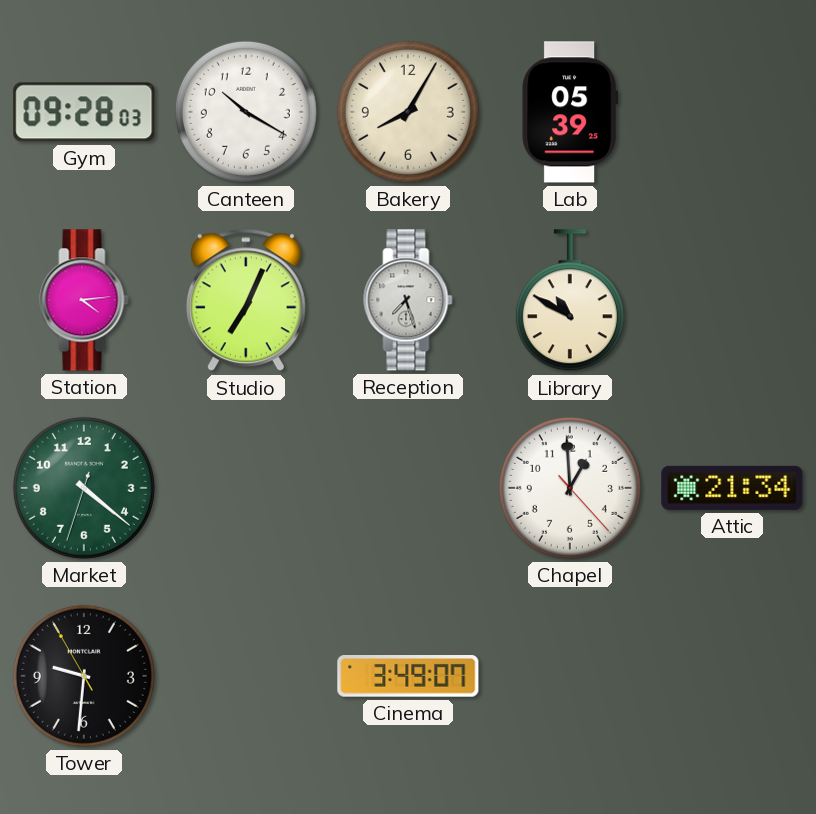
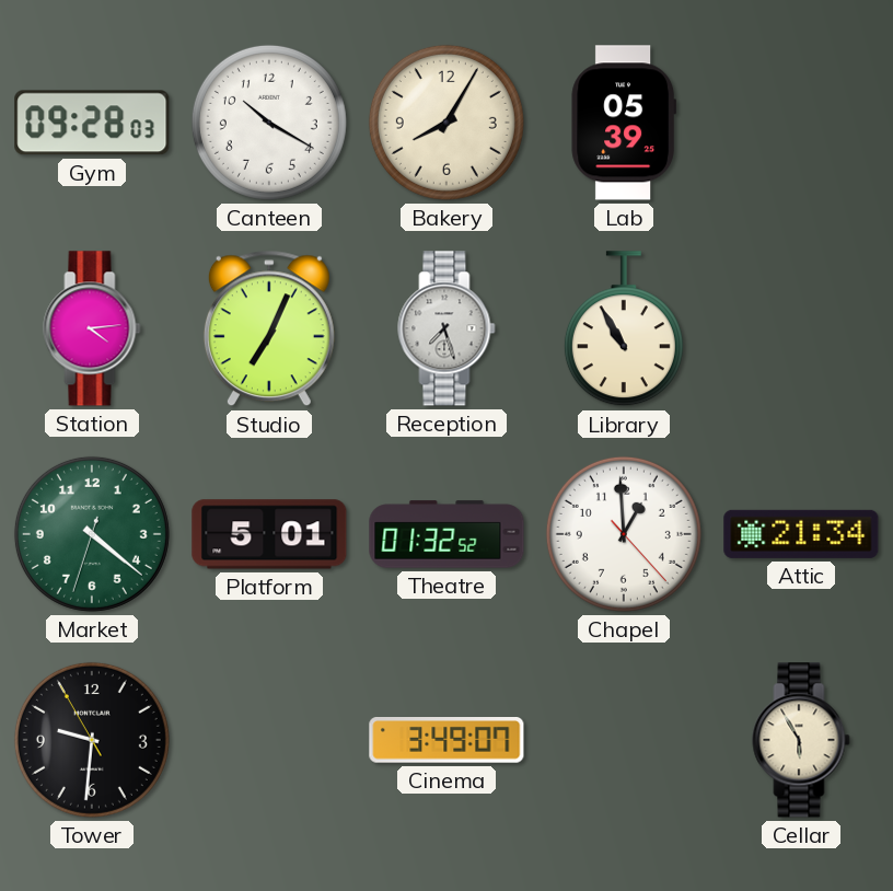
Library: 10:50 -> 10:55
Platform: none -> 5:01
Theatre: none -> 01:32
Cellar: none -> 5:55
